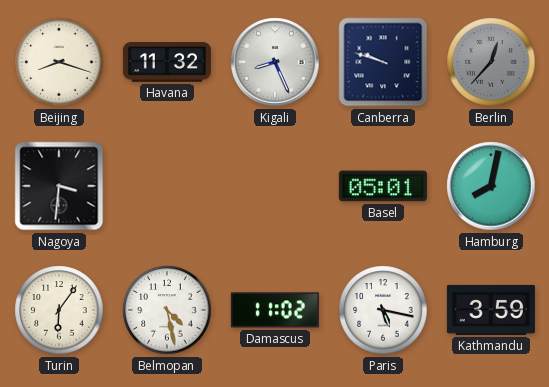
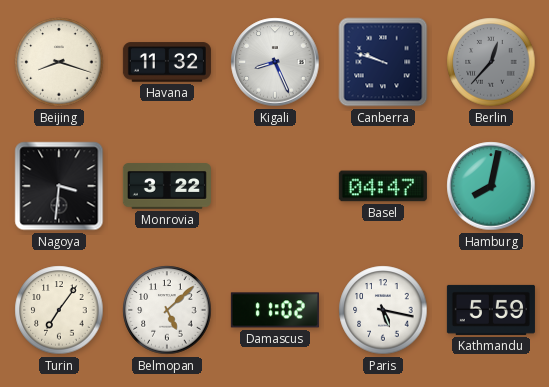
Monrovia: none -> 3:22
Basel: 05:01 -> 04:47
Turin: 6:06 -> 7:06
Belmopan: 4:28 -> 5:08
Kathmandu: 3:59 -> 5:59
